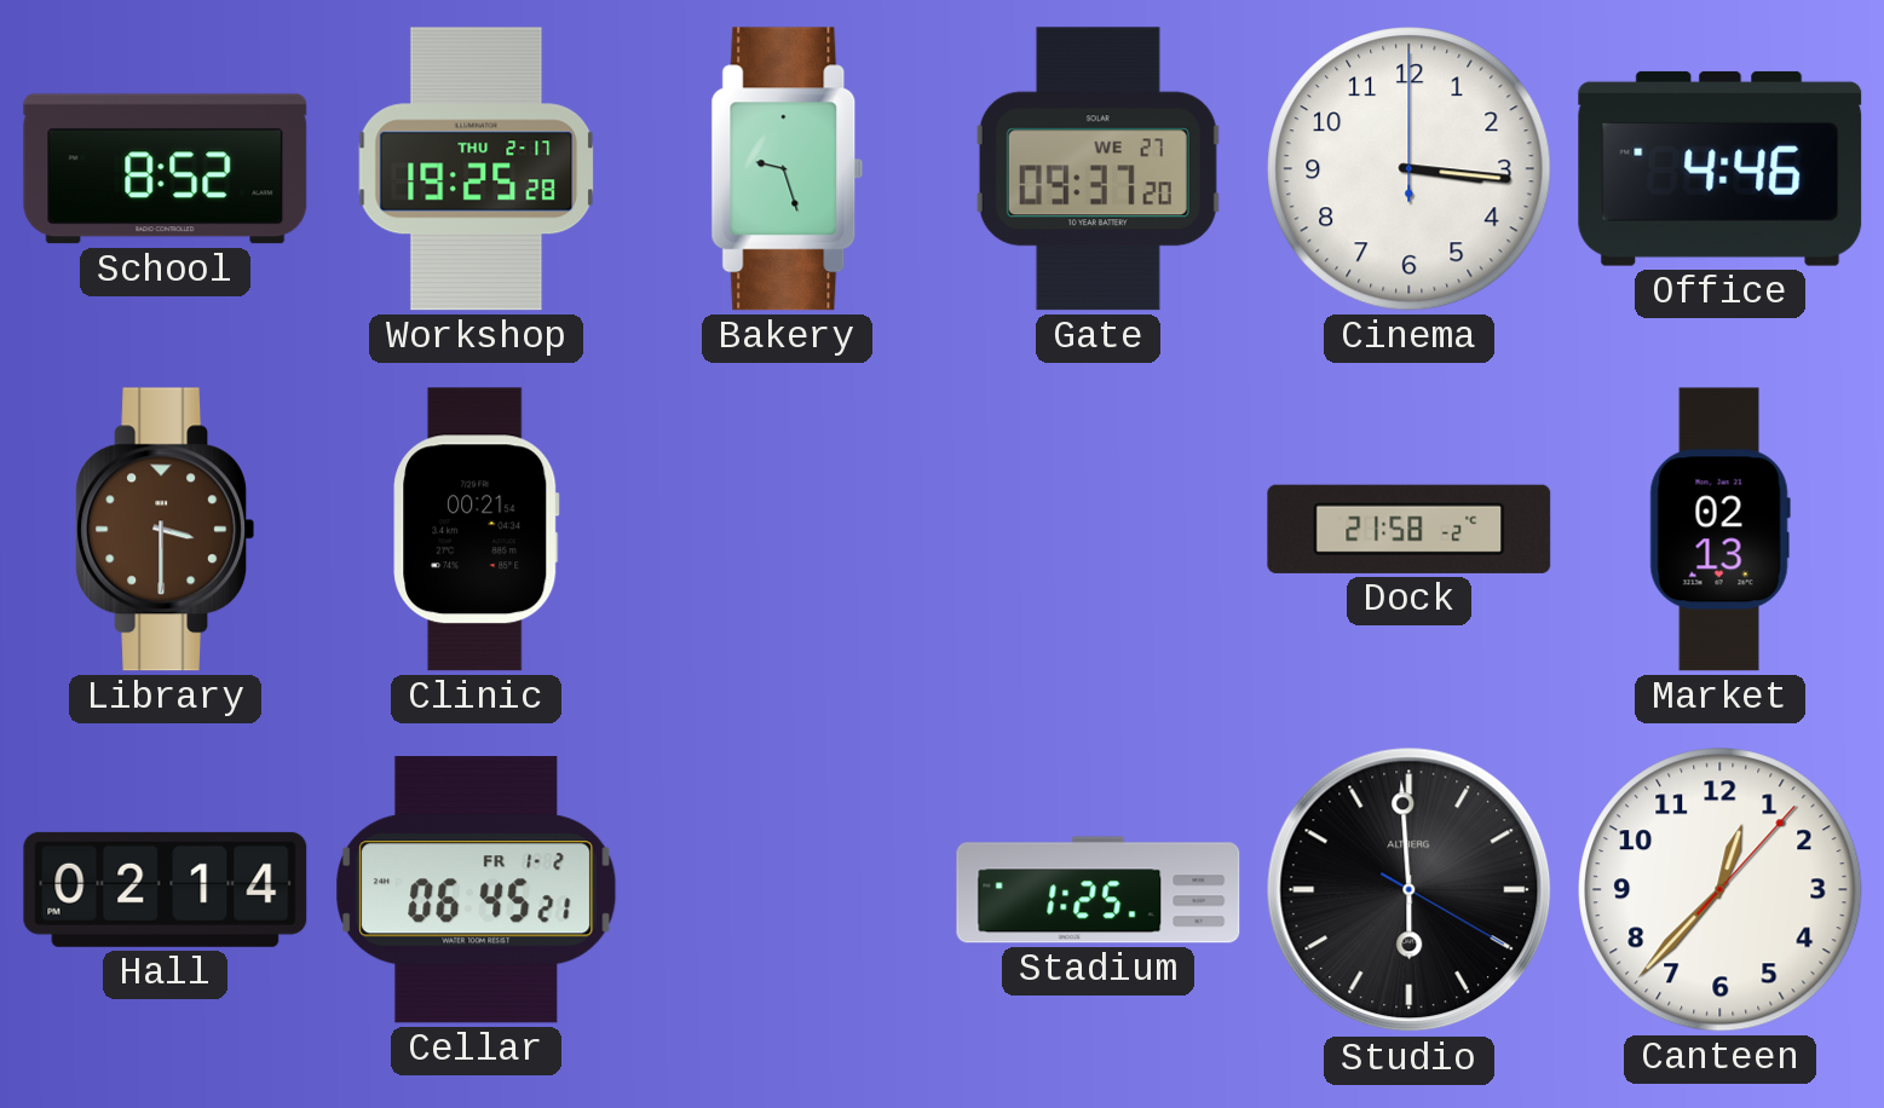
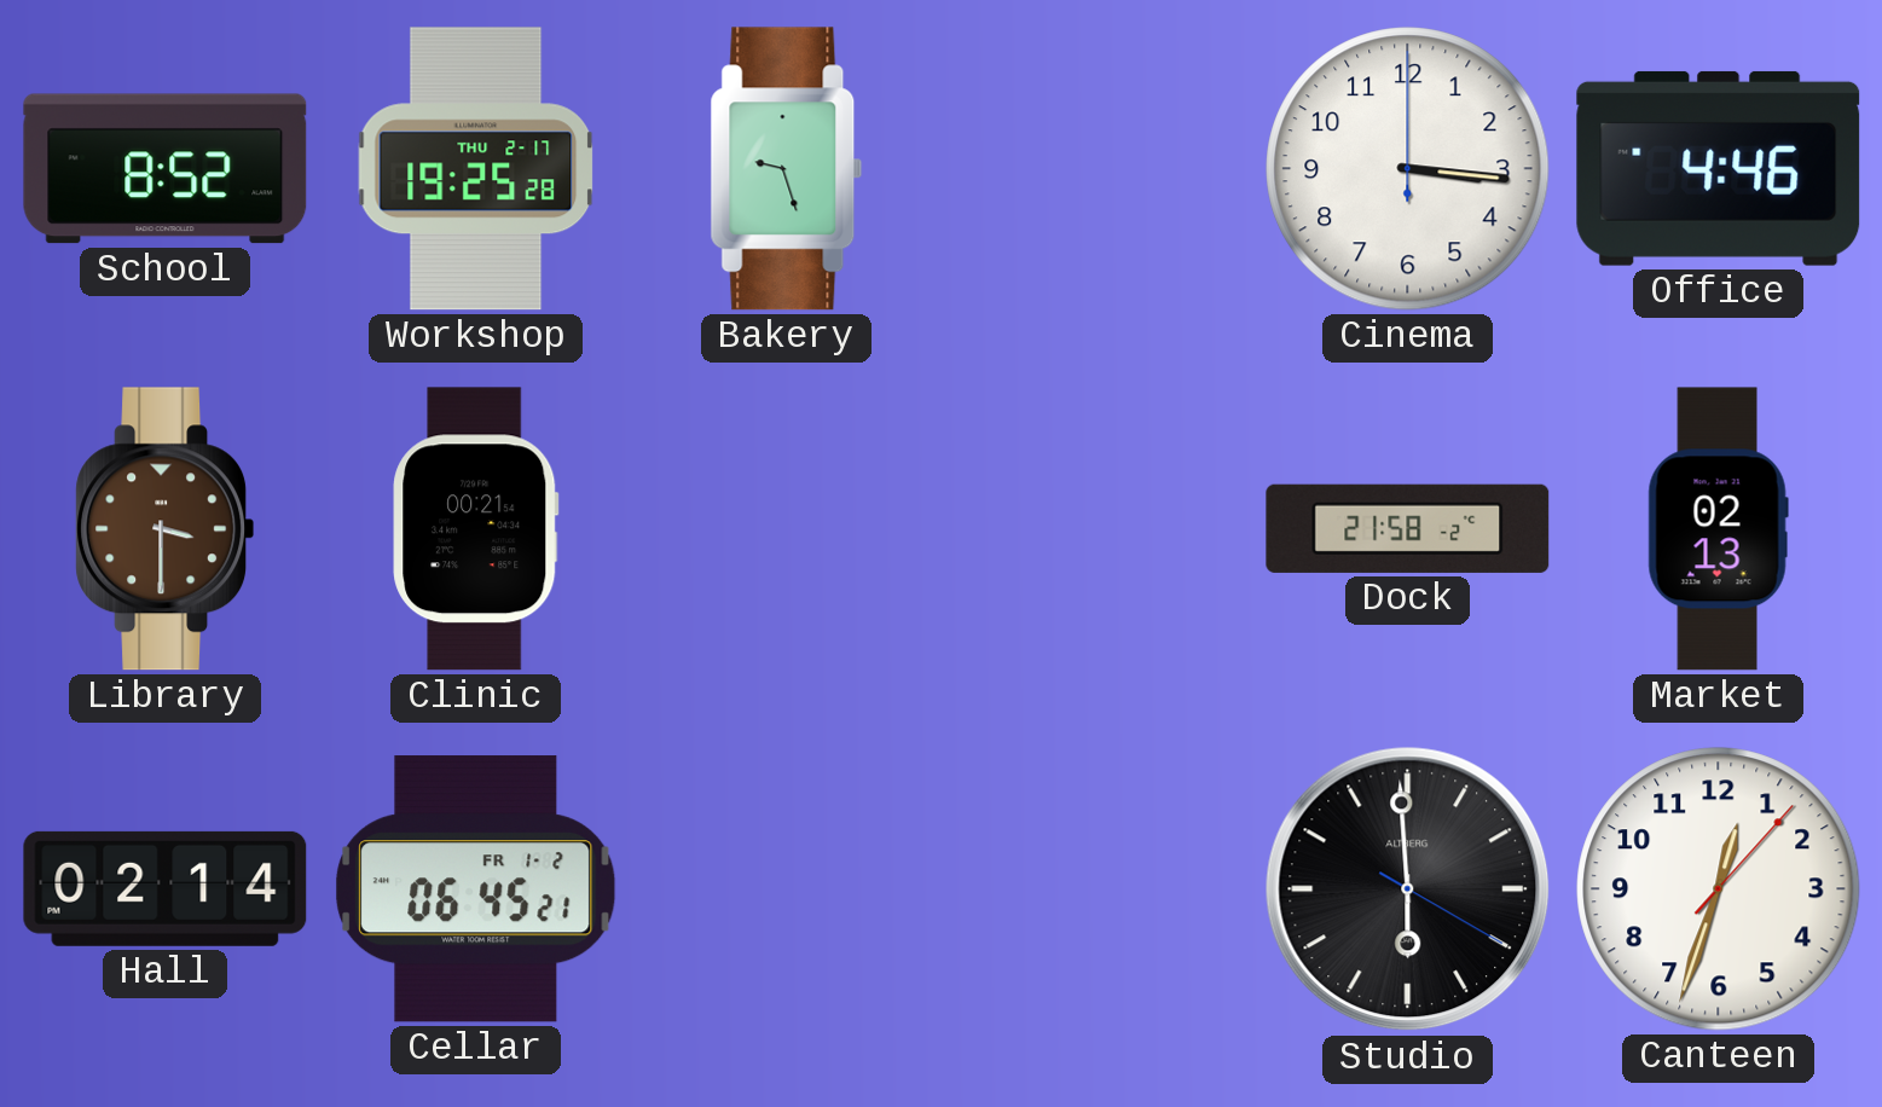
Gate: 09:37 -> none
Stadium: 1:25 -> none
Canteen: 12:37 -> 12:33
